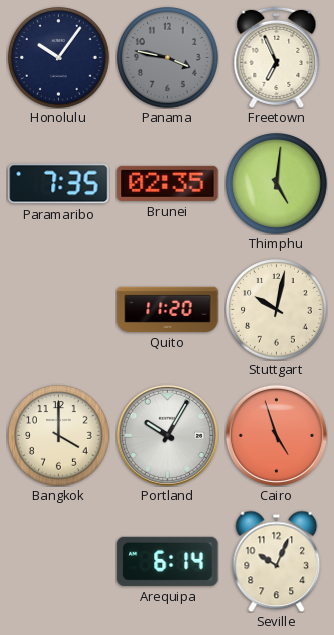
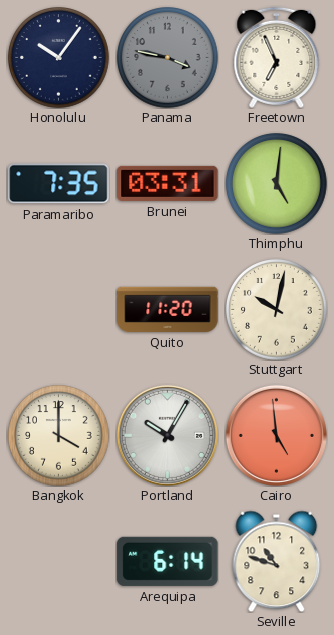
Brunei: 02:35 -> 03:31
Cairo: 4:57 -> 4:59
Seville: 10:04 -> 10:48
